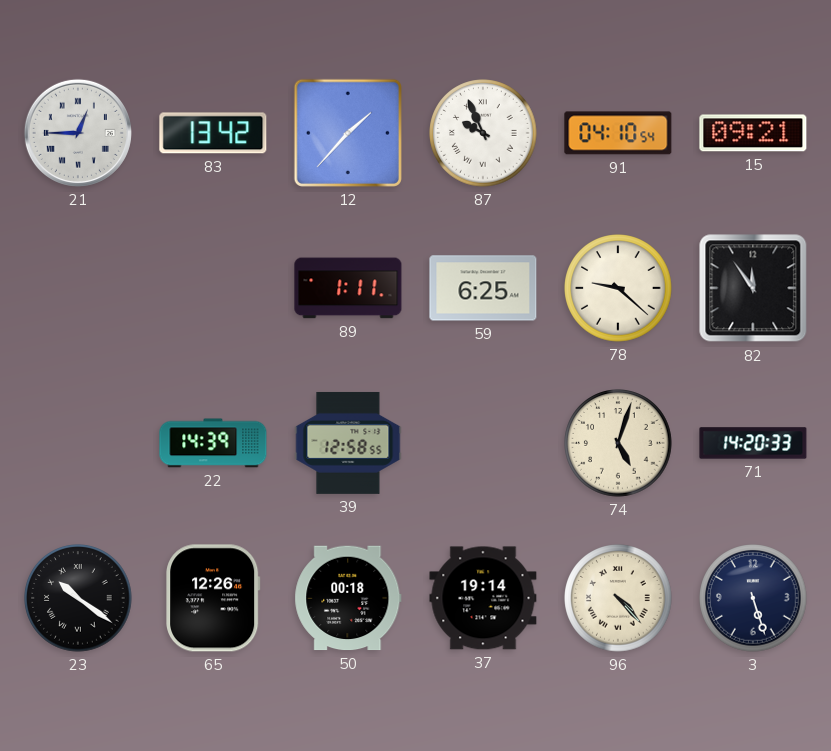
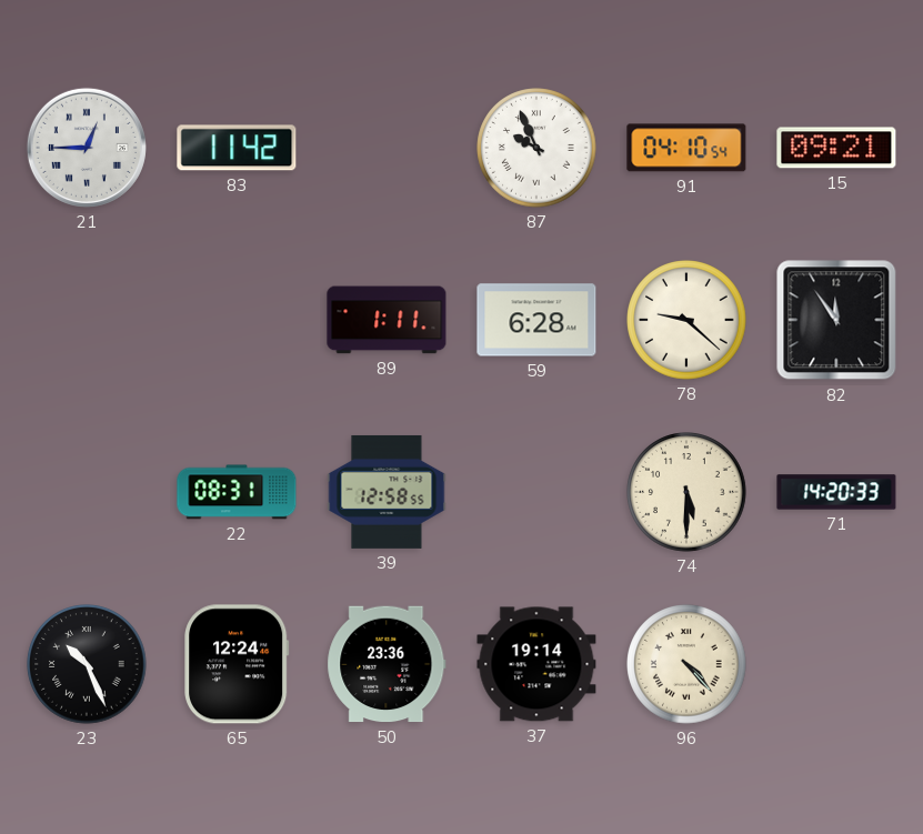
83: 13:42 -> 11:42
12: 1:37 -> none
59: 6:25 -> 6:28
22: 14:39 -> 08:31
74: 5:03 -> 5:30
23: 10:21 -> 10:26
65: 12:26 -> 12:24
50: 00:18 -> 23:36
3: 5:27 -> none
